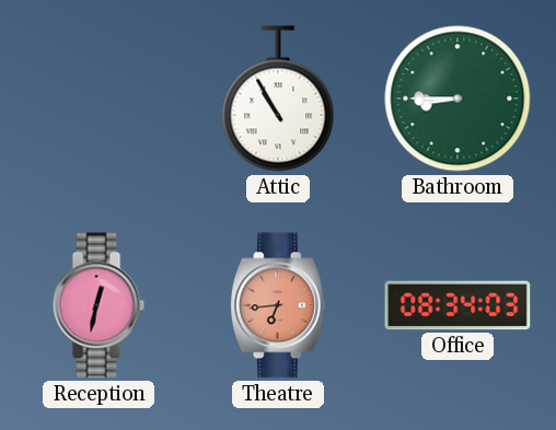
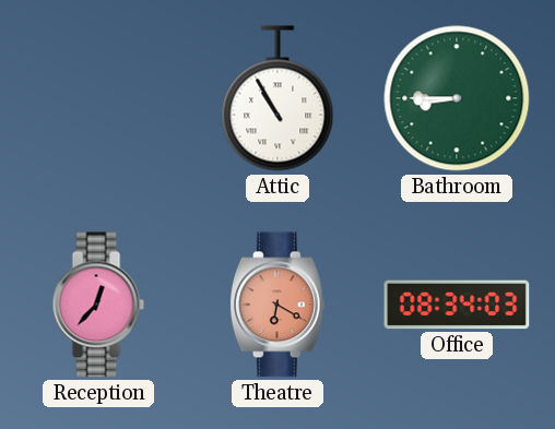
Reception: 12:32 -> 12:37
Theatre: 6:44 -> 6:20
